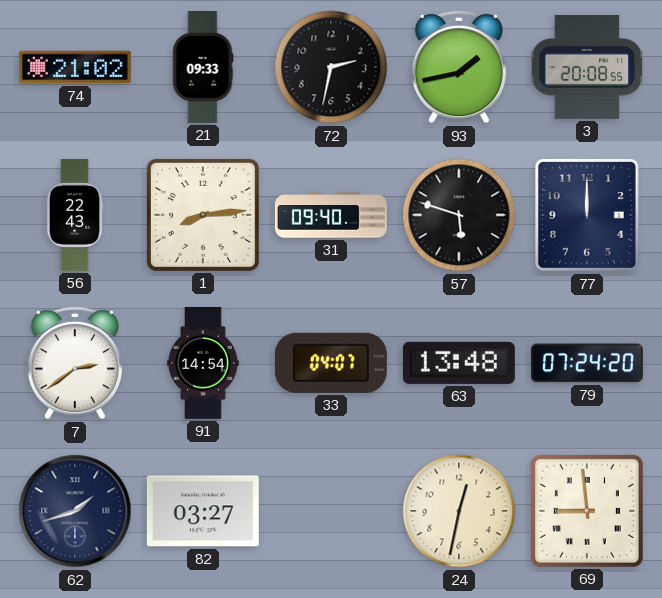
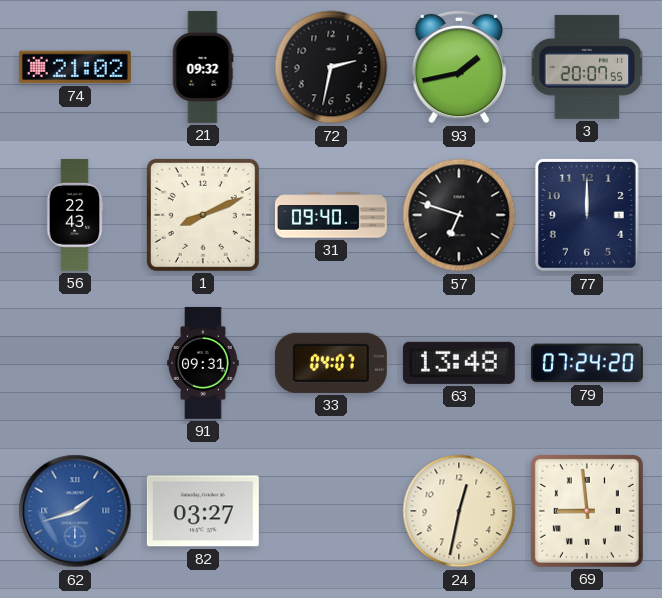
21: 09:33 -> 09:32
3: 20:08 -> 20:07
1: 8:14 -> 8:11
57: 5:48 -> 6:48
7: 2:39 -> none
91: 14:54 -> 09:31
62 dial: navy -> blue
